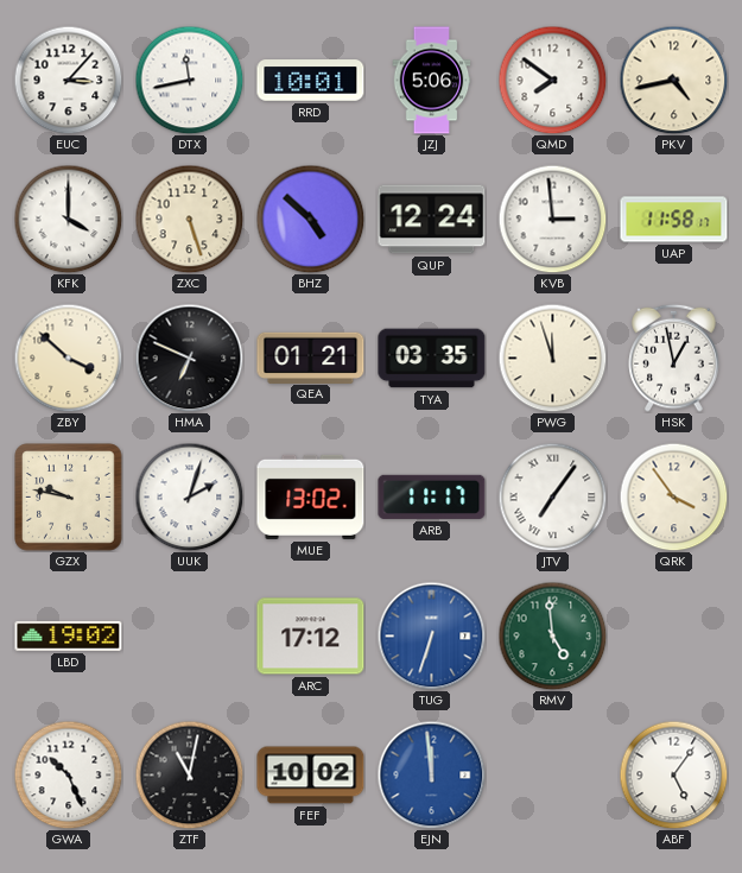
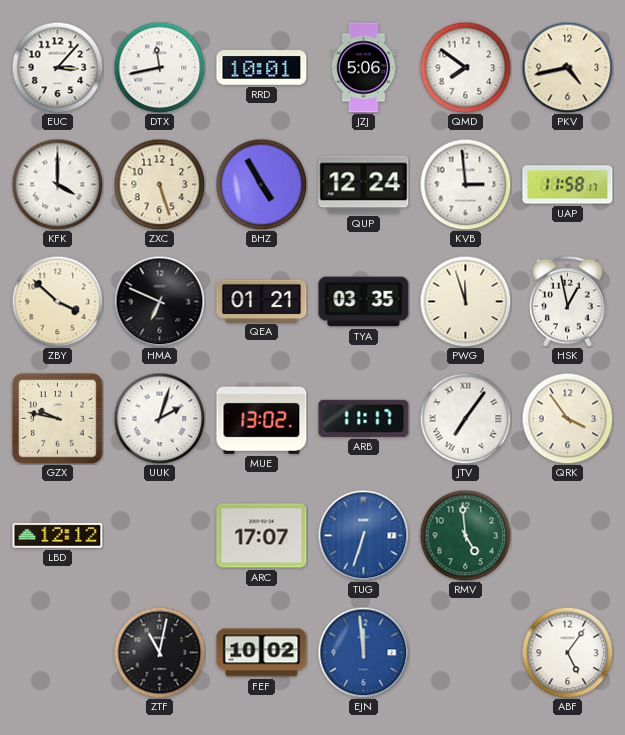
BHZ: 4:52 -> 4:55
LBD: 19:02 -> 12:12
ARC: 17:12 -> 17:07
GWA: 10:26 -> none
